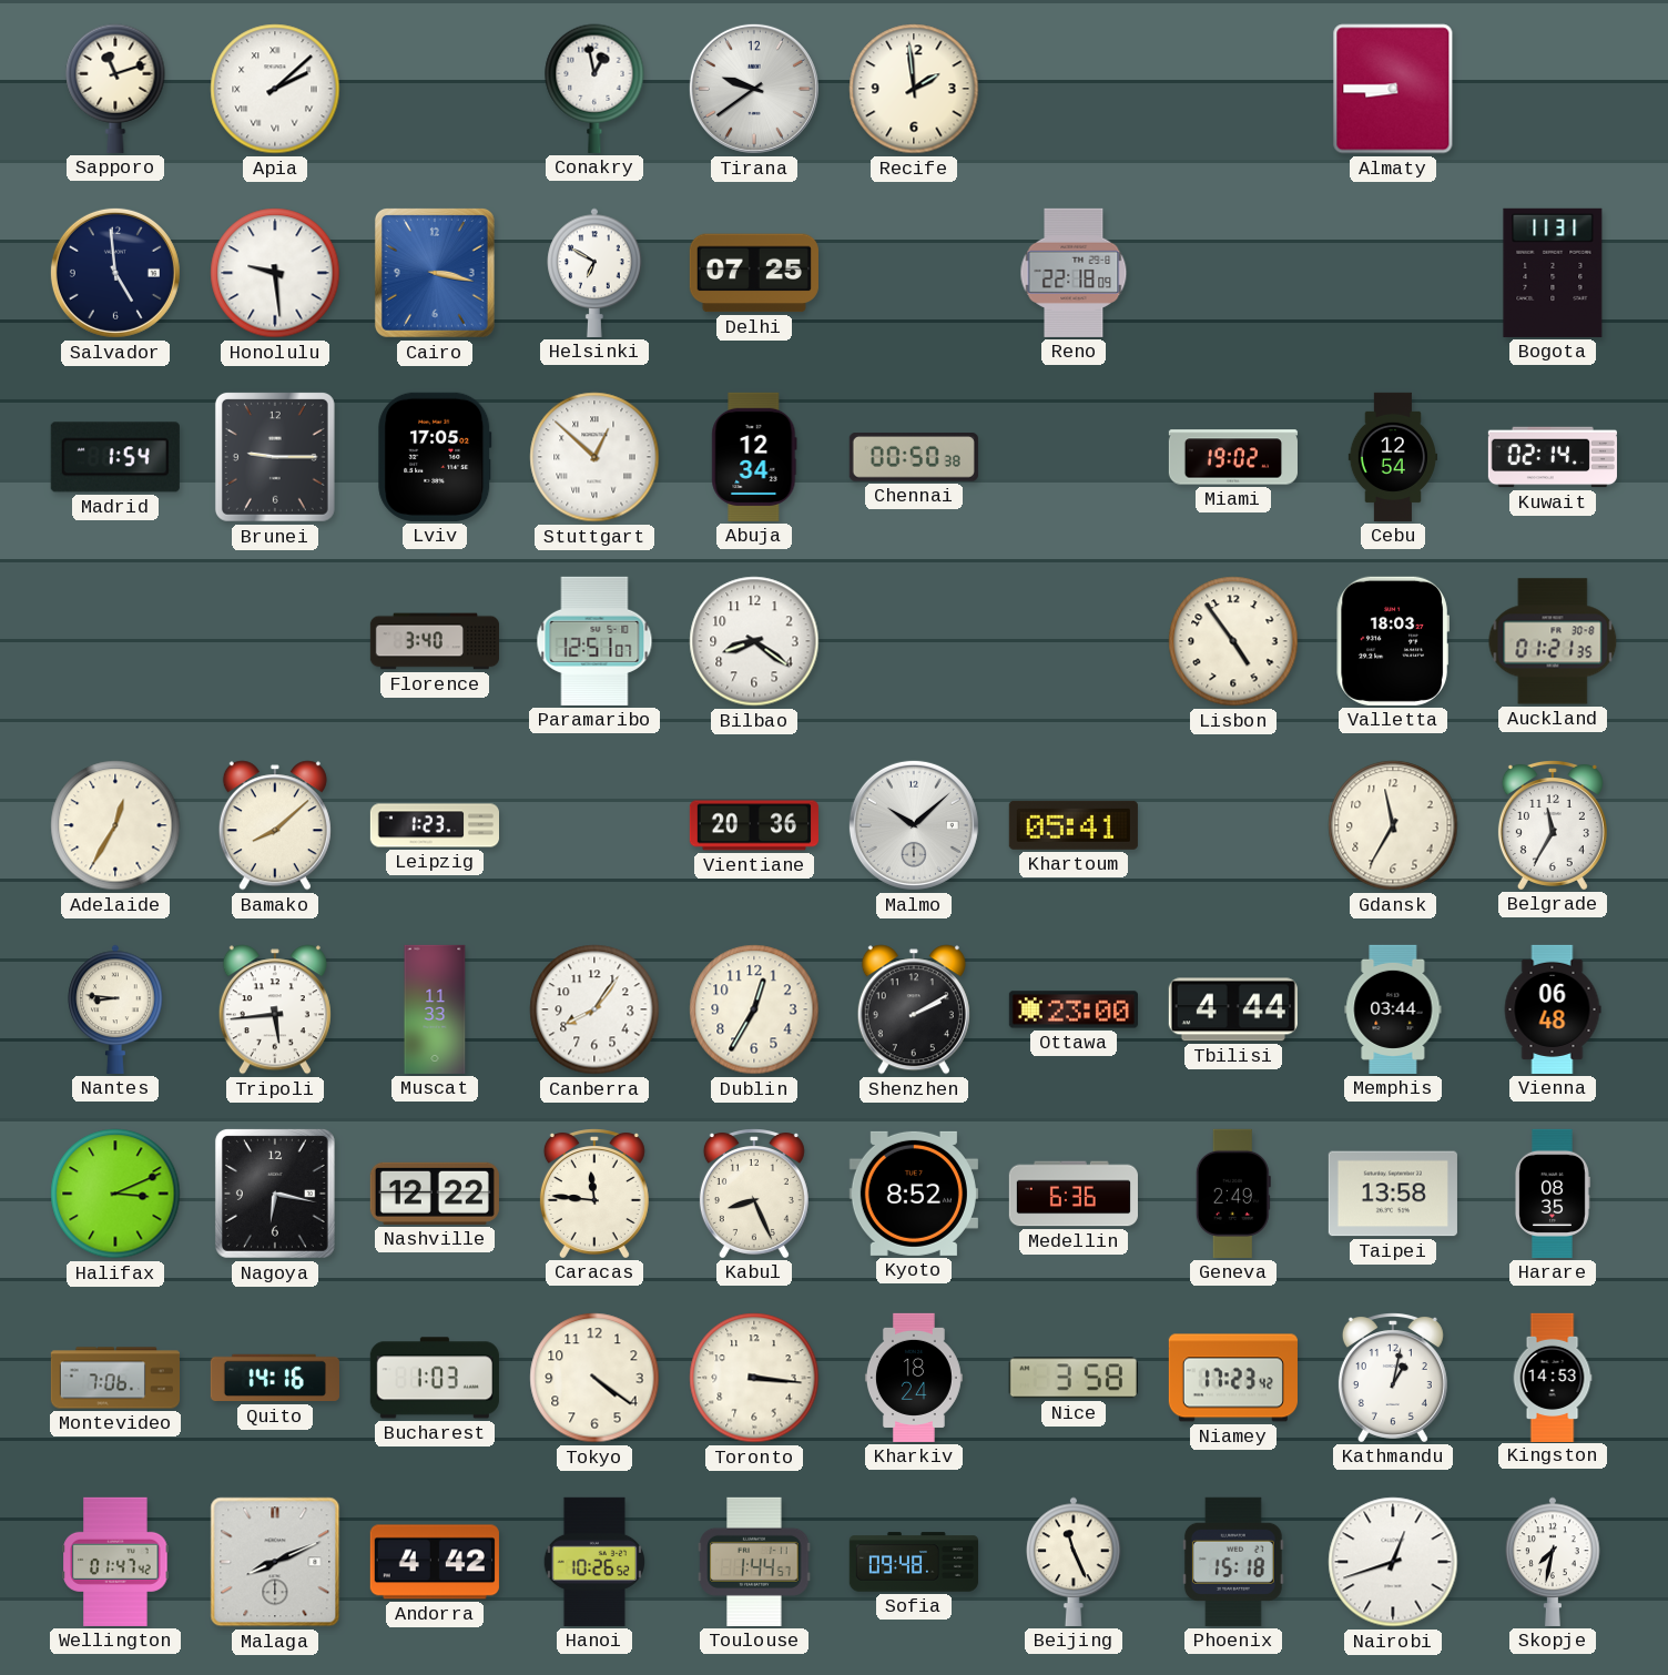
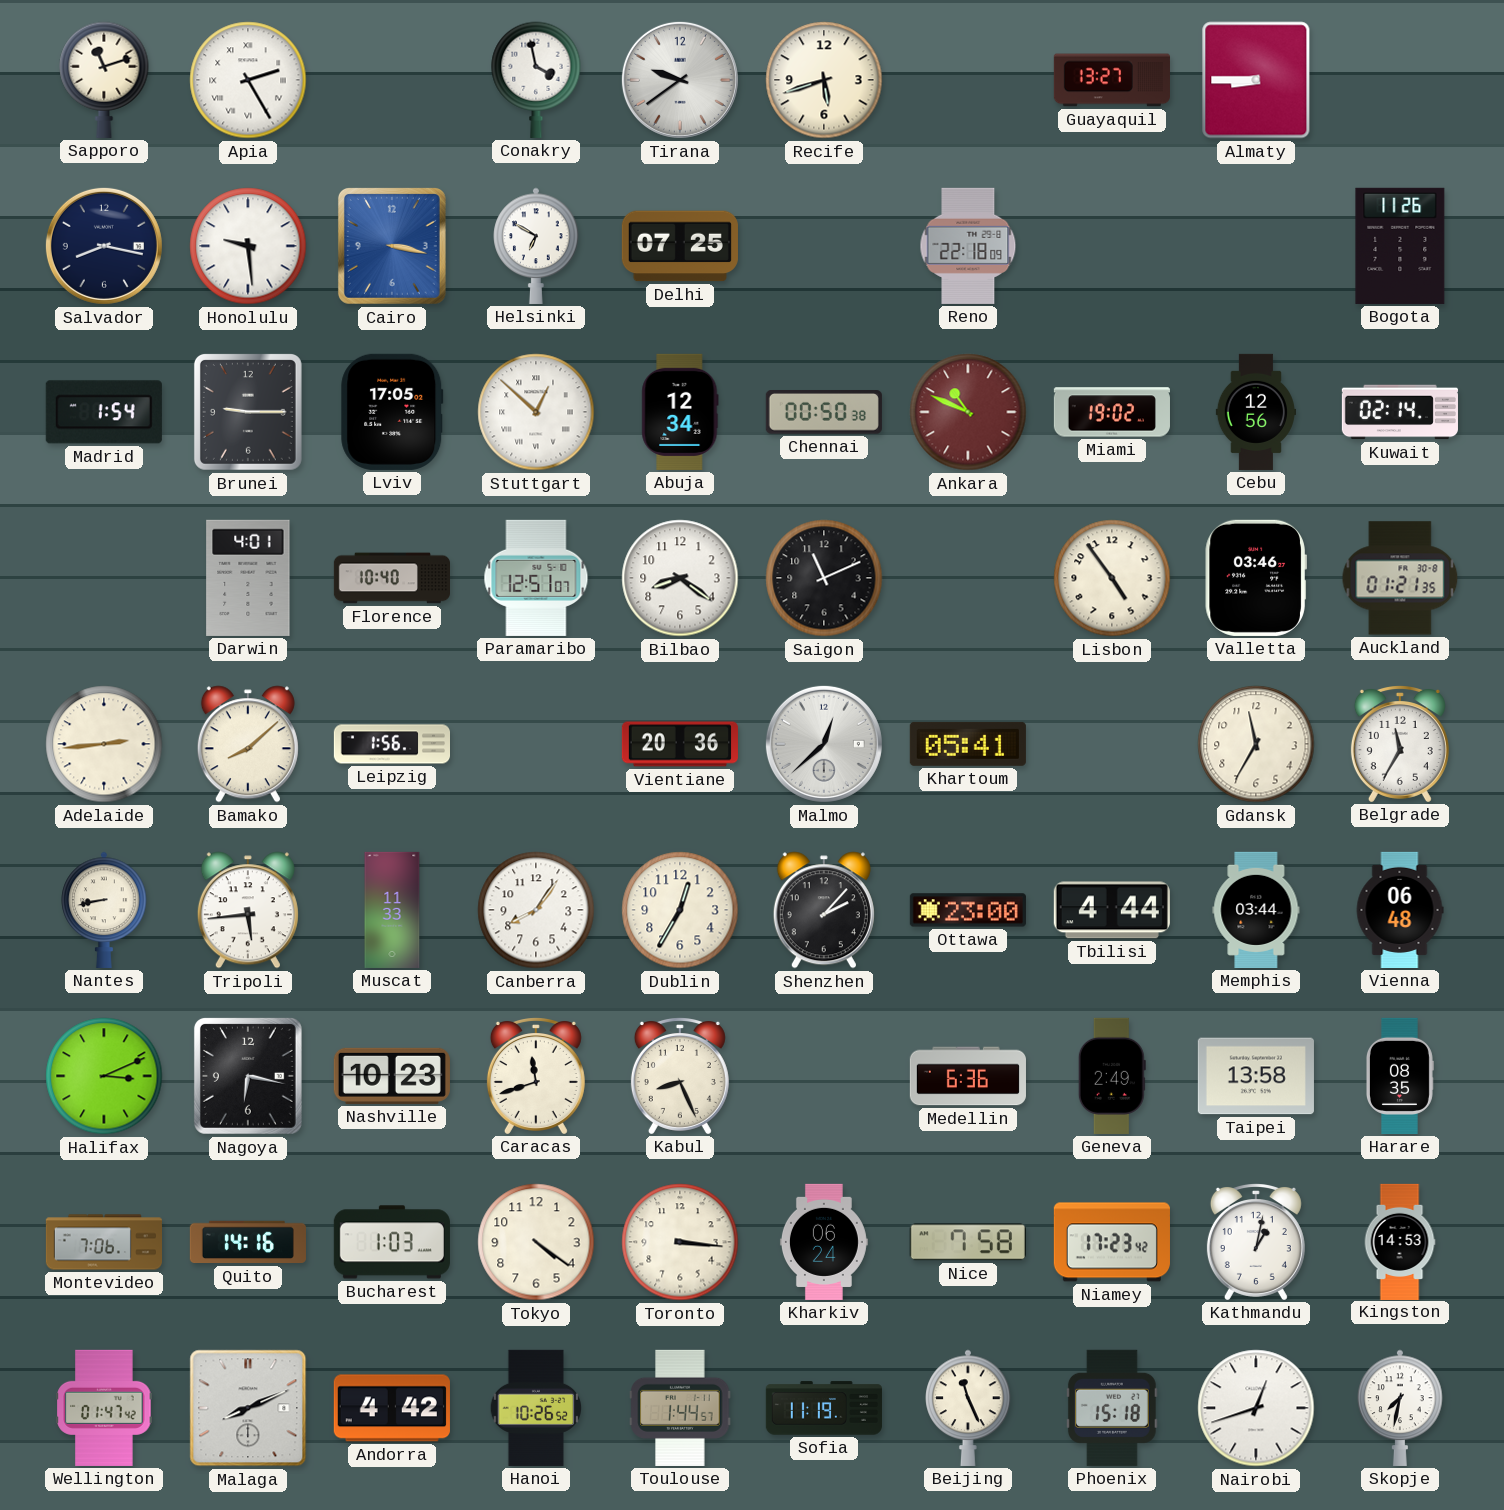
Apia: 2:08 -> 2:25
Conakry: 12:58 -> 3:58
Recife: 1:59 -> 5:42
Guayaquil: none -> 13:27
Salvador: 4:59 -> 8:17
Bogota: 11:31 -> 11:26
Ankara: none -> 10:49
Cebu: 12:54 -> 12:56
Darwin: none -> 4:01
Florence: 3:40 -> 10:40
Saigon: none -> 11:11
Valletta: 18:03 -> 03:46
Adelaide: 12:35 -> 2:44
Leipzig: 1:23 -> 1:56
Malmo: 10:08 -> 12:38
Nantes: 8:46 -> 8:43
Shenzhen: 2:10 -> 2:07
Nashville: 12:22 -> 10:23
Caracas: 11:46 -> 11:42
Kyoto: 8:52 -> none
Kharkiv: 18:24 -> 06:24
Nice: 3:58 -> 7:58
Sofia: 09:48 -> 11:19
